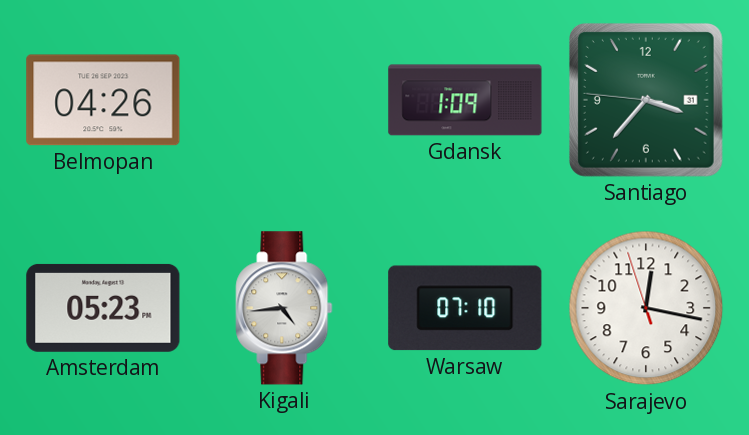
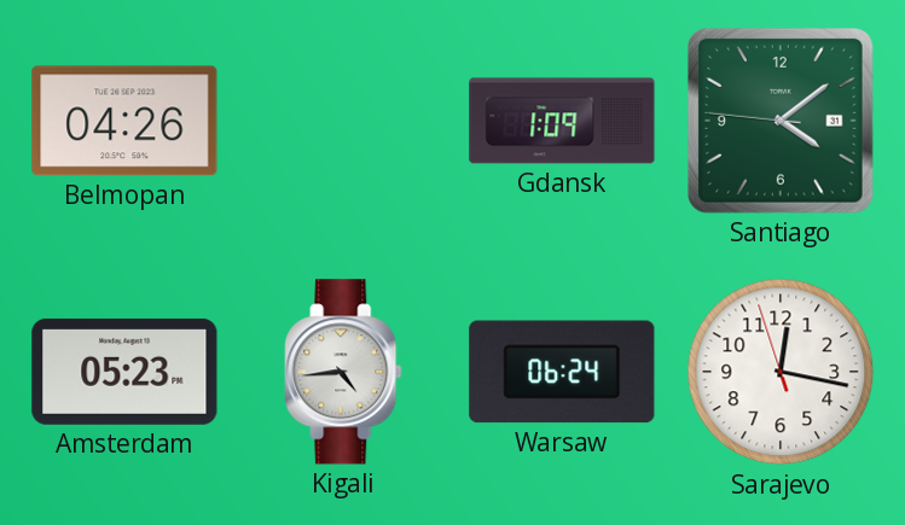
Santiago: 3:36 -> 4:08
Warsaw: 07:10 -> 06:24
